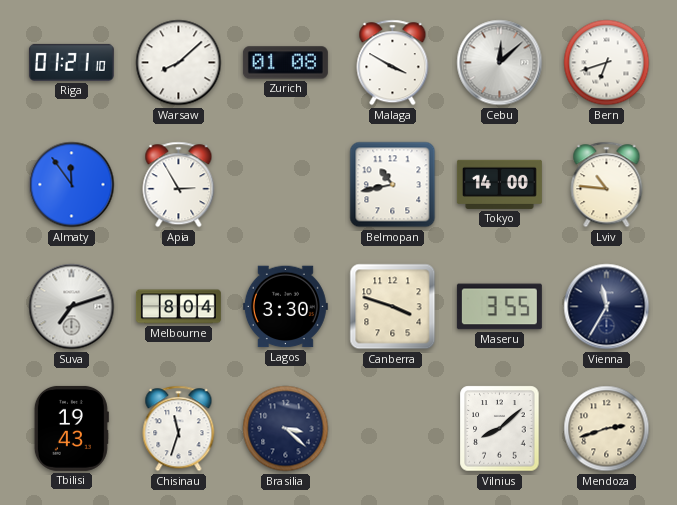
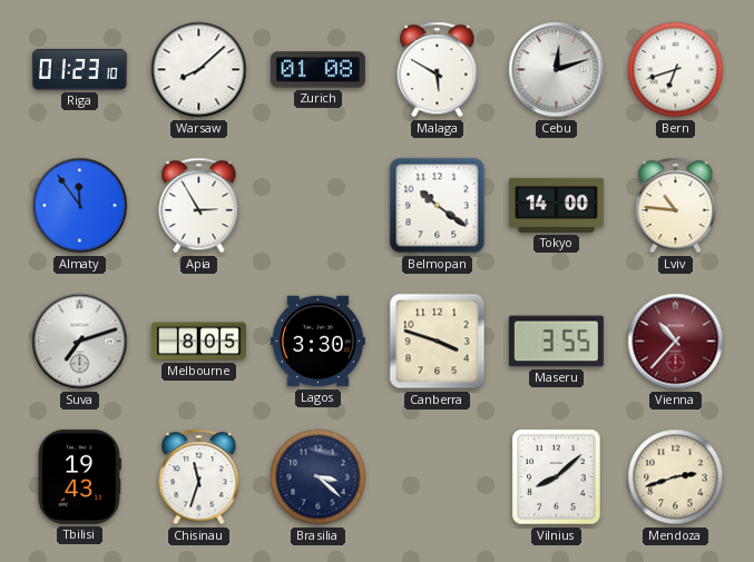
Riga: 01:21 -> 01:23
Malaga: 3:50 -> 5:50
Cebu: 12:08 -> 12:12
Belmopan: 10:43 -> 10:21
Melbourne: 8:04 -> 8:05
Vienna: 11:35 -> 10:37
Vienna dial: navy -> burgundy
